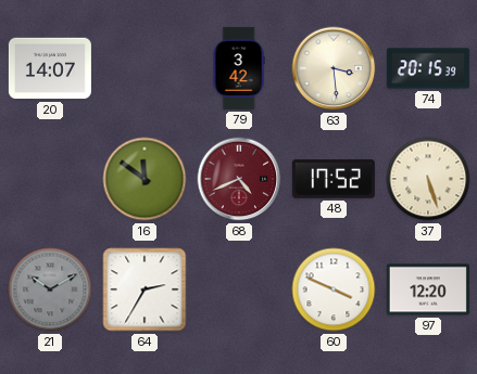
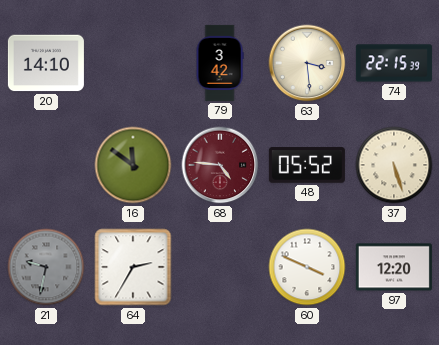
20: 14:07 -> 14:10
74: 20:15 -> 22:15
68: 4:41 -> 4:46
48: 17:52 -> 05:52
21: 10:10 -> 9:32
